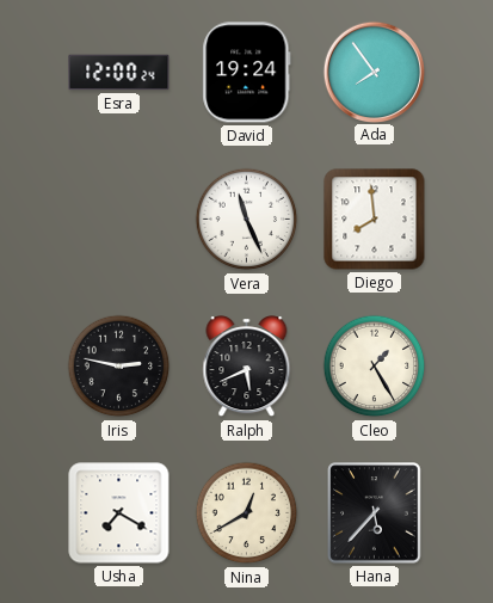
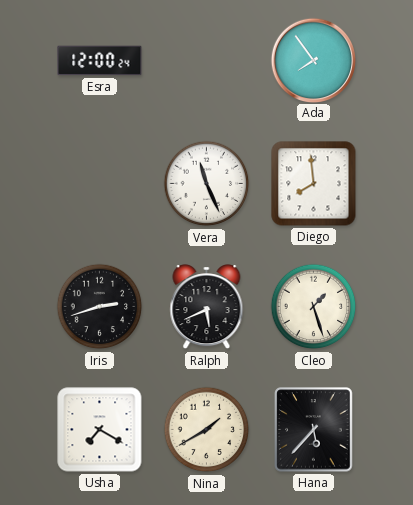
David: 19:24 -> none
Iris: 2:47 -> 2:42
Cleo: 1:25 -> 1:27
Nina: 12:40 -> 1:40
